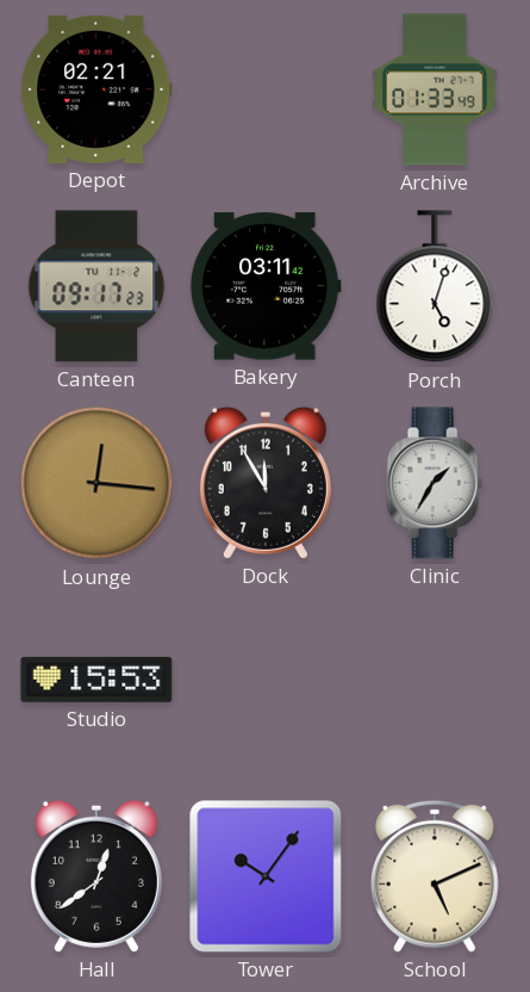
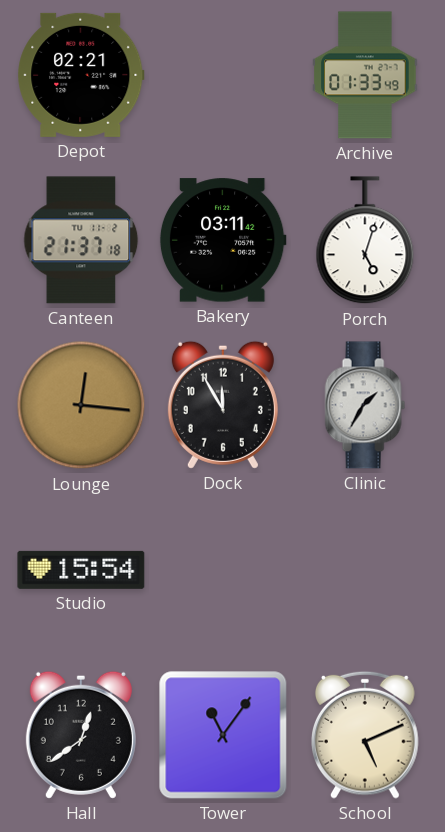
Canteen: 09:17 -> 21:37
Studio: 15:53 -> 15:54
Tower: 10:06 -> 11:06
